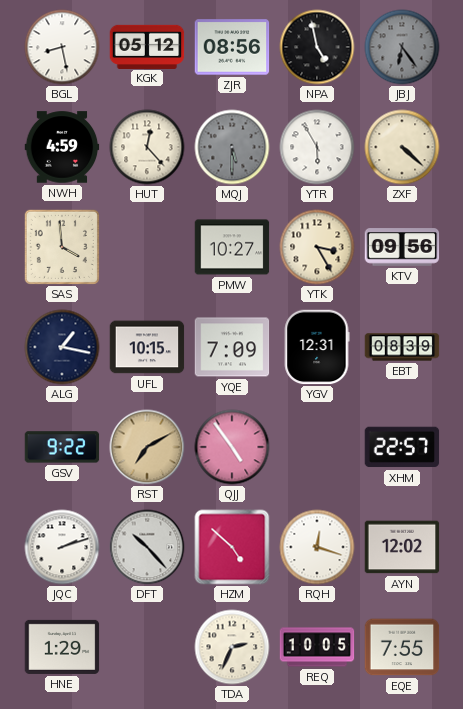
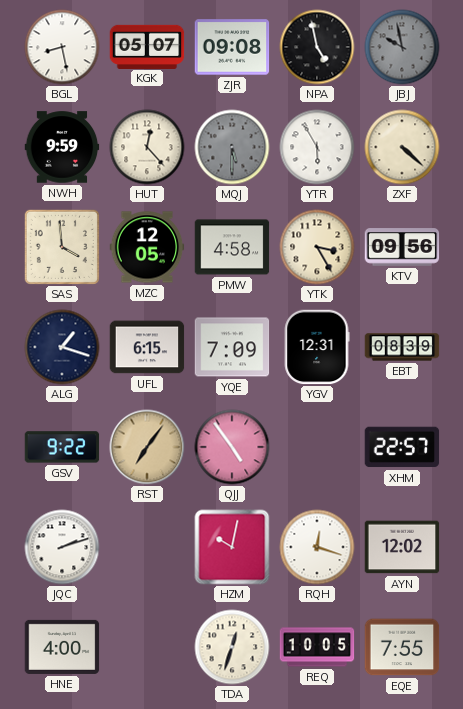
KGK: 05:12 -> 05:07
ZJR: 08:56 -> 09:08
JBJ: 6:24 -> 9:58
NWH: 4:59 -> 9:59
MZC: none -> 12:05
PMW: 10:27 -> 4:58
ALG: 1:17 -> 1:18
UFL: 10:15 -> 6:15
RST: 7:10 -> 7:06
DFT: 10:23 -> none
HZM: 4:52 -> 10:02
HNE: 1:29 -> 4:00
TDA: 2:34 -> 12:33
